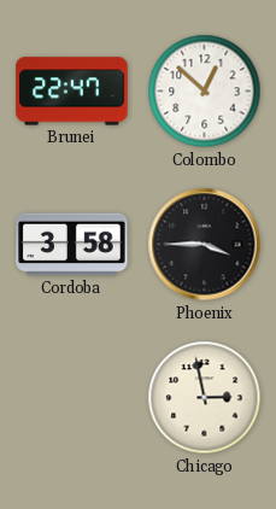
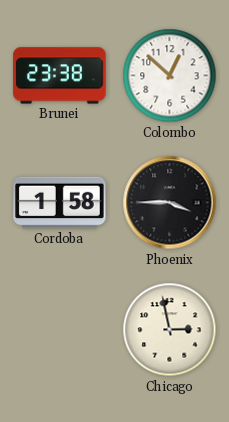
Brunei: 22:47 -> 23:38
Cordoba: 3:58 -> 1:58
